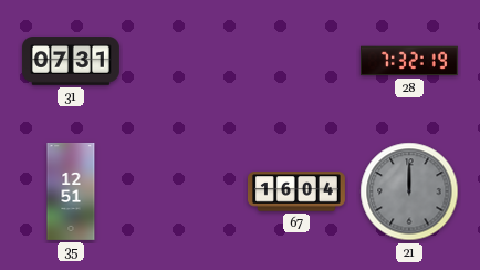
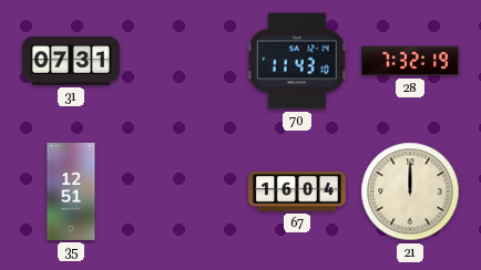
70: none -> 11:43
21 dial: grey -> cream
